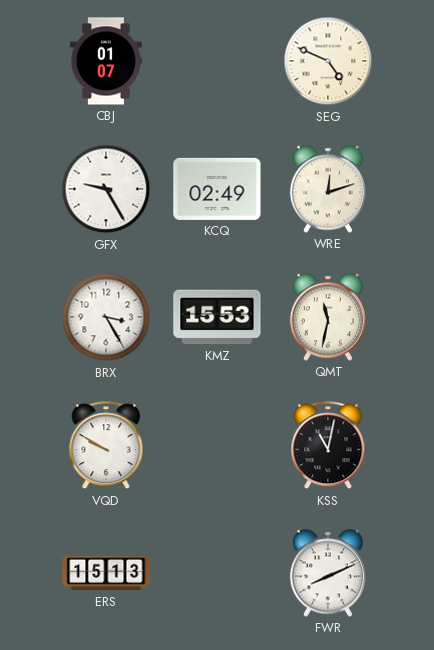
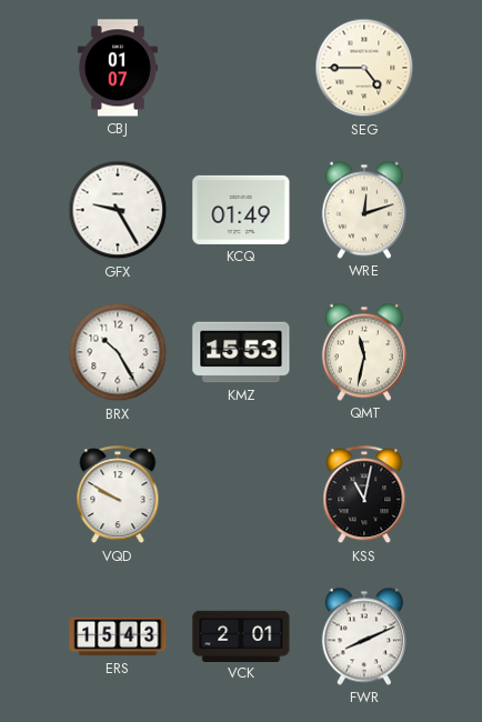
SEG: 4:49 -> 4:45
KCQ: 02:49 -> 01:49
BRX: 3:25 -> 10:25
ERS: 15:13 -> 15:43
VCK: none -> 2:01
